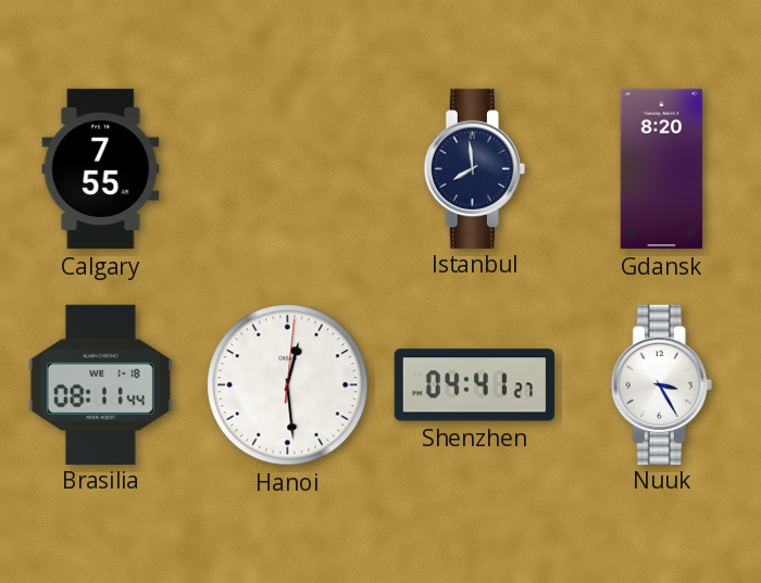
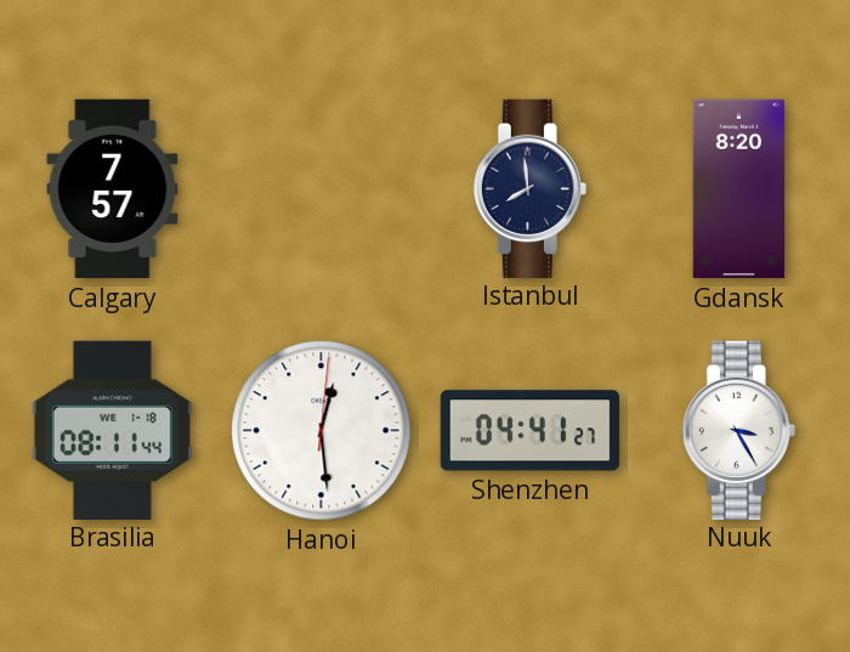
Calgary: 7:55 -> 7:57
